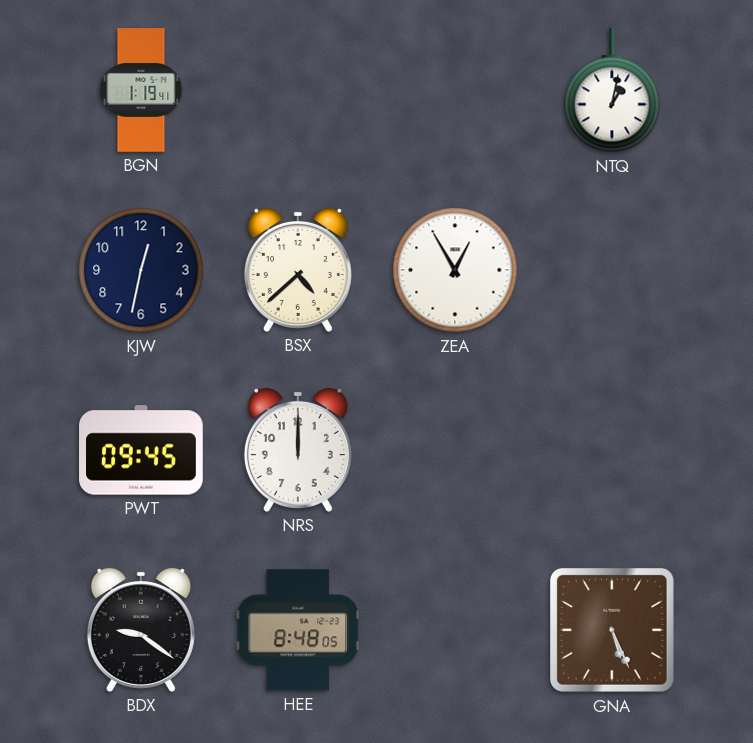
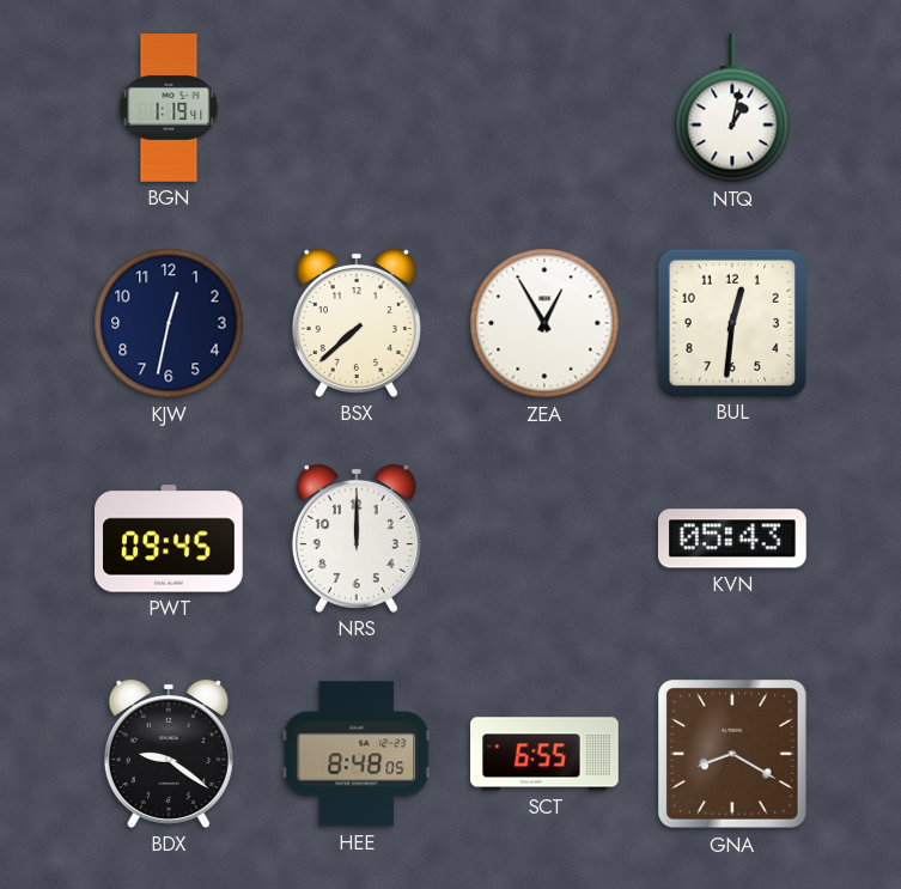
BSX: 4:38 -> 7:38
BUL: none -> 12:31
KVN: none -> 05:43
SCT: none -> 6:55
GNA: 5:26 -> 8:20
